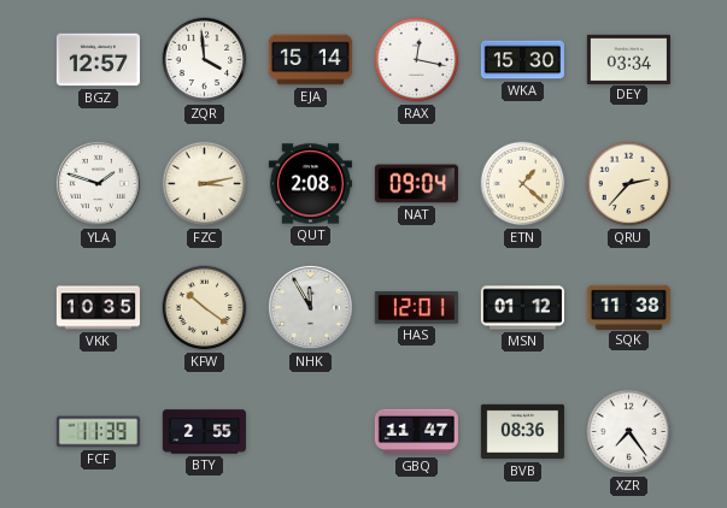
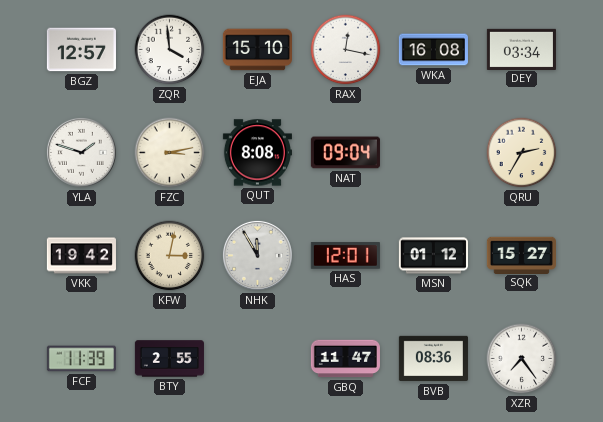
EJA: 15:14 -> 15:10
WKA: 15:30 -> 16:08
QUT: 2:08 -> 8:08
ETN: 1:22 -> none
QRU: 2:37 -> 2:35
VKK: 10:35 -> 19:42
KFW: 10:21 -> 3:02
SQK: 11:38 -> 15:27
